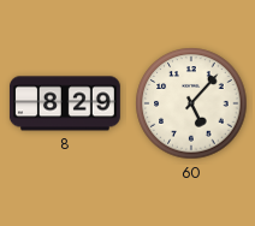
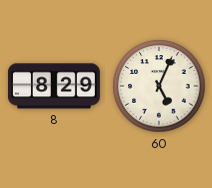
60: 5:07 -> 5:04
